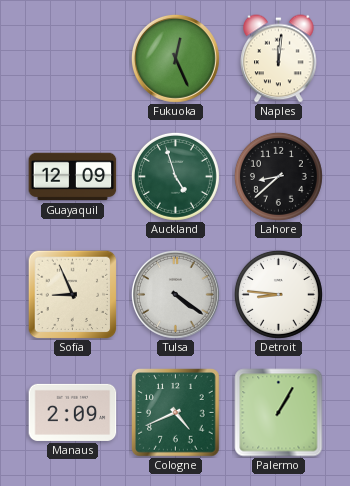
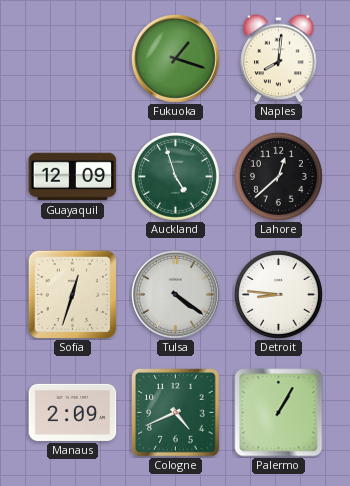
Fukuoka: 12:26 -> 1:18
Naples: 12:01 -> 8:01
Lahore: 8:38 -> 12:38
Sofia: 8:56 -> 12:33
